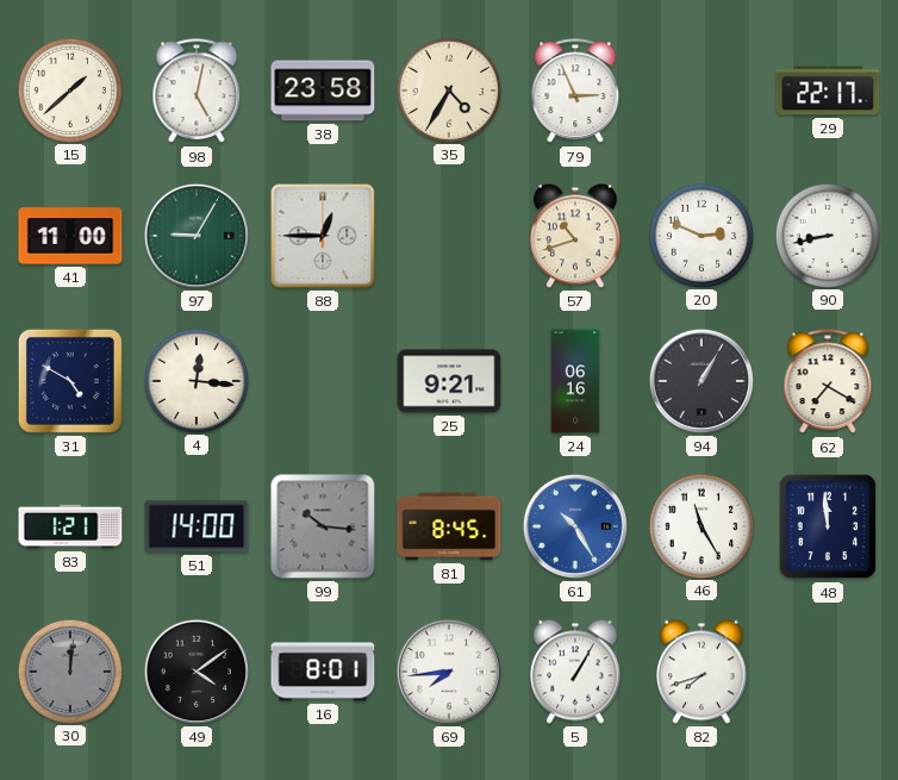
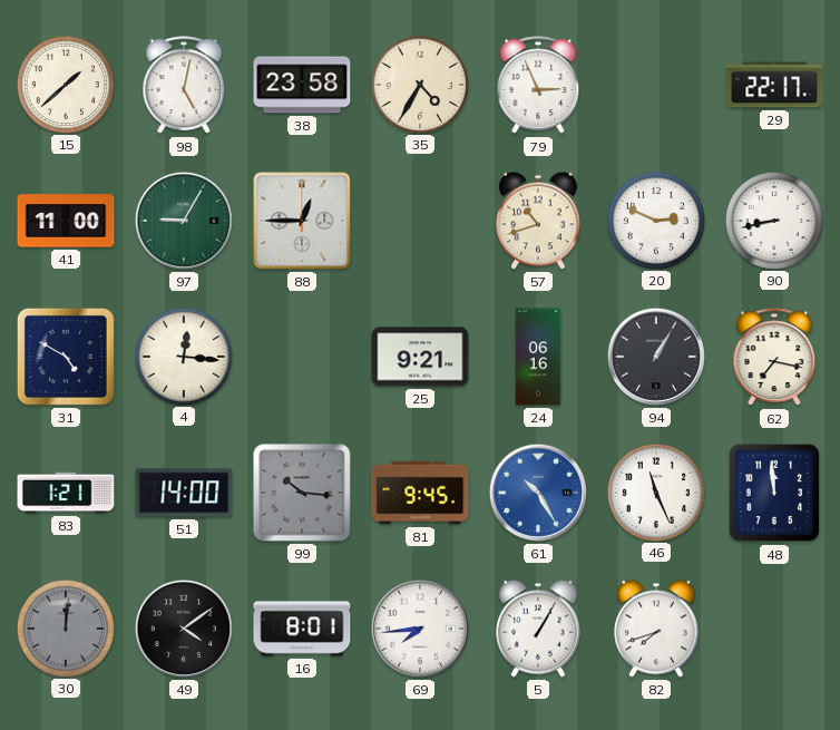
62: 7:20 -> 7:17
81: 8:45 -> 9:45
46: 11:25 -> 11:26
